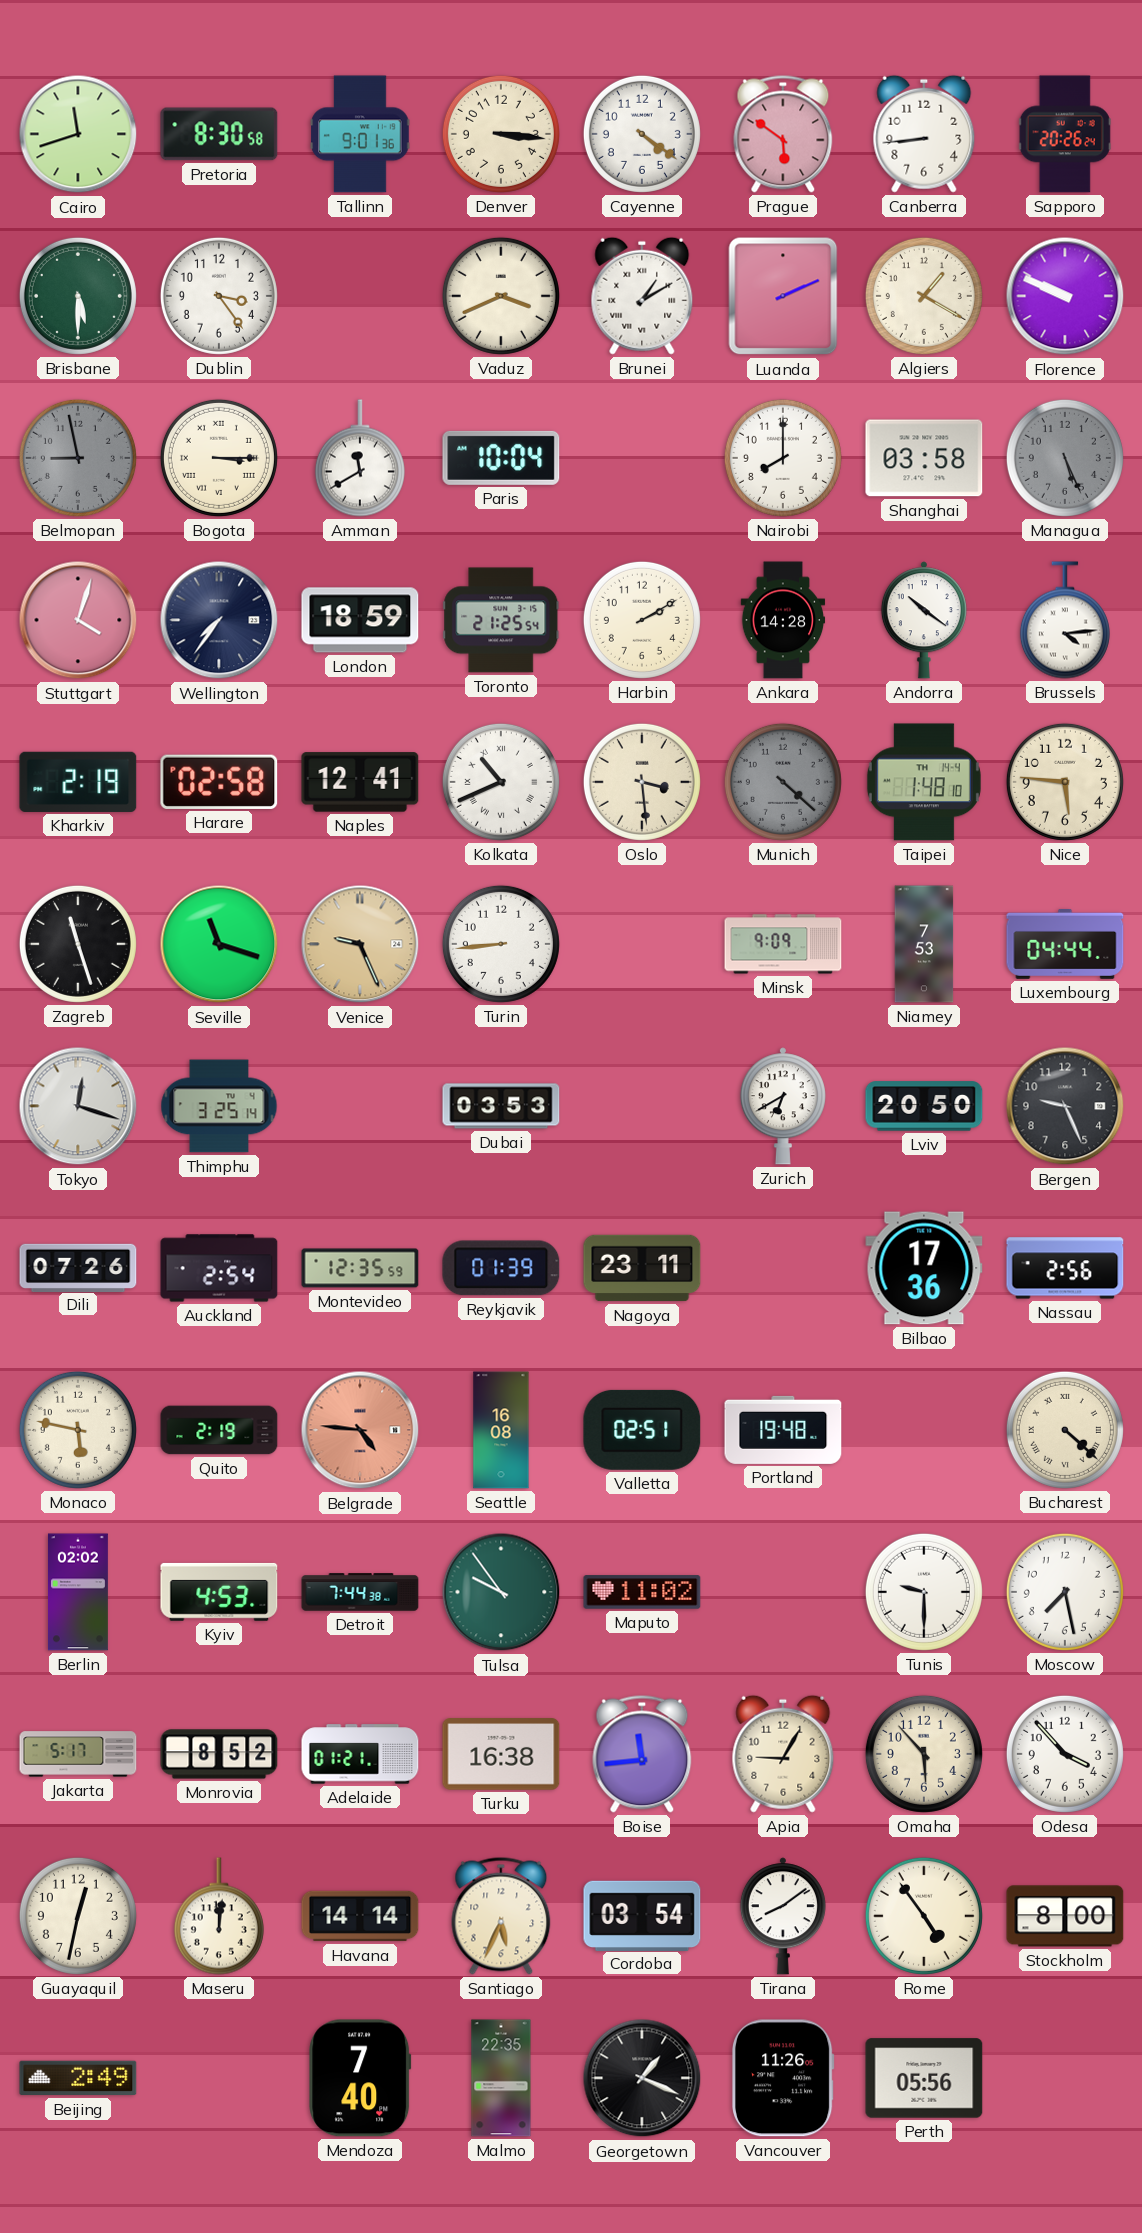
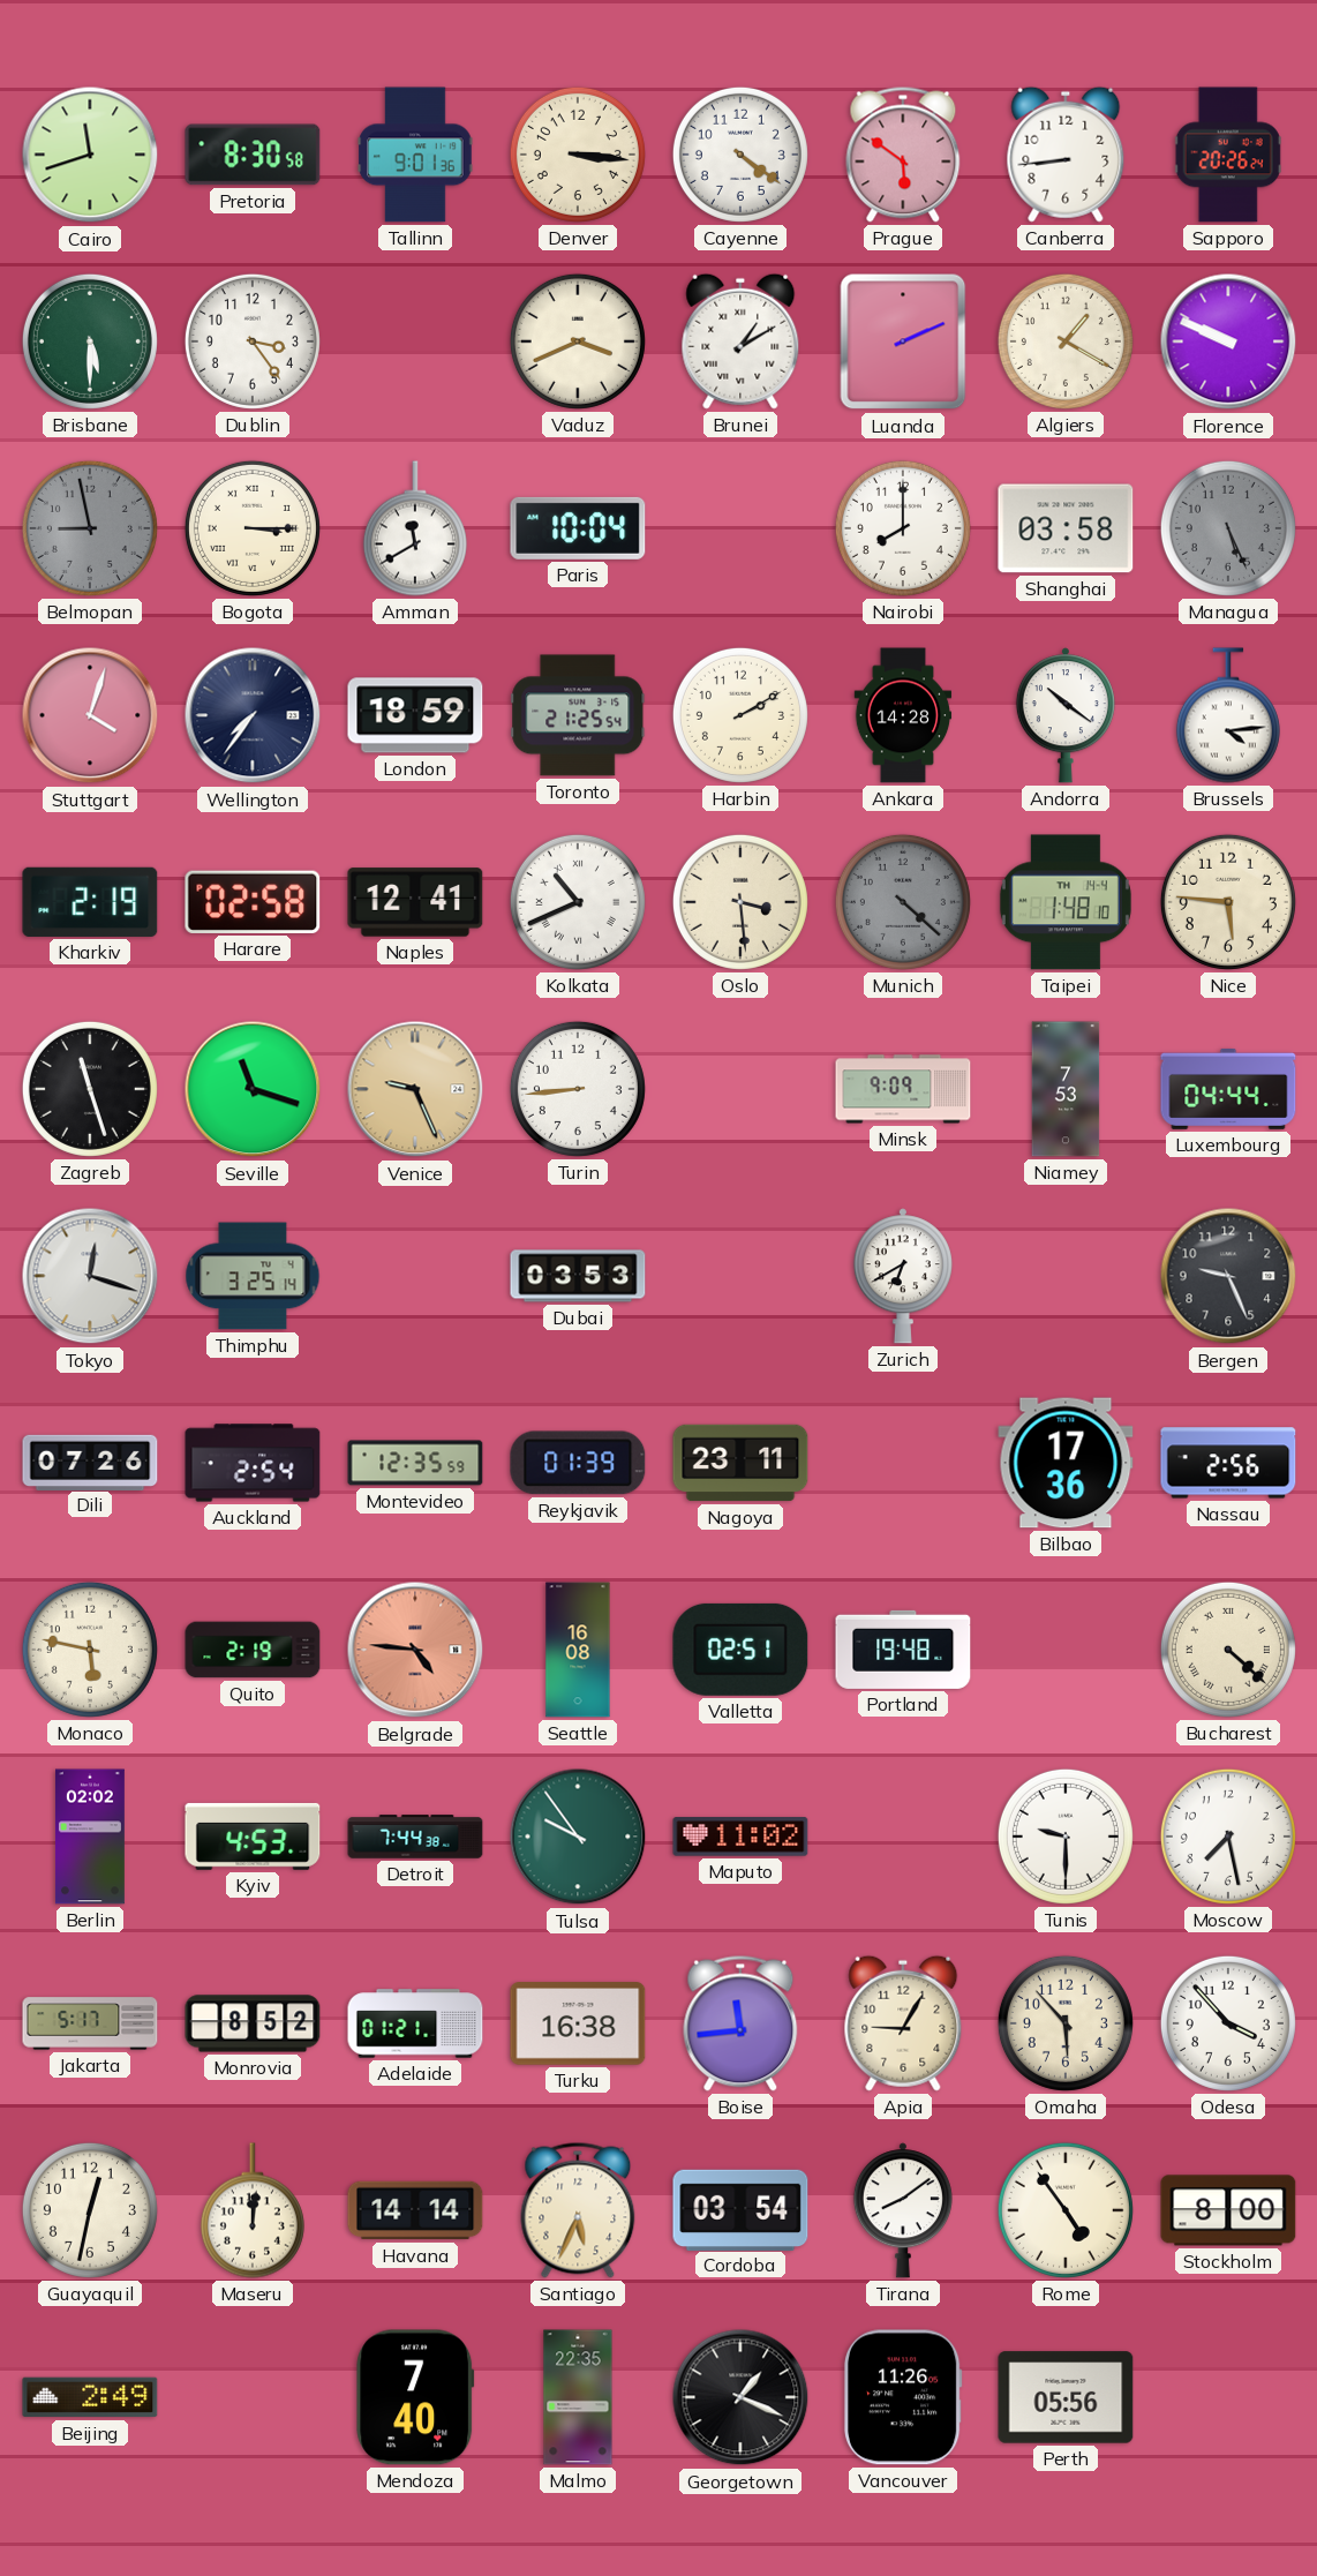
Lviv: 20:50 -> none
